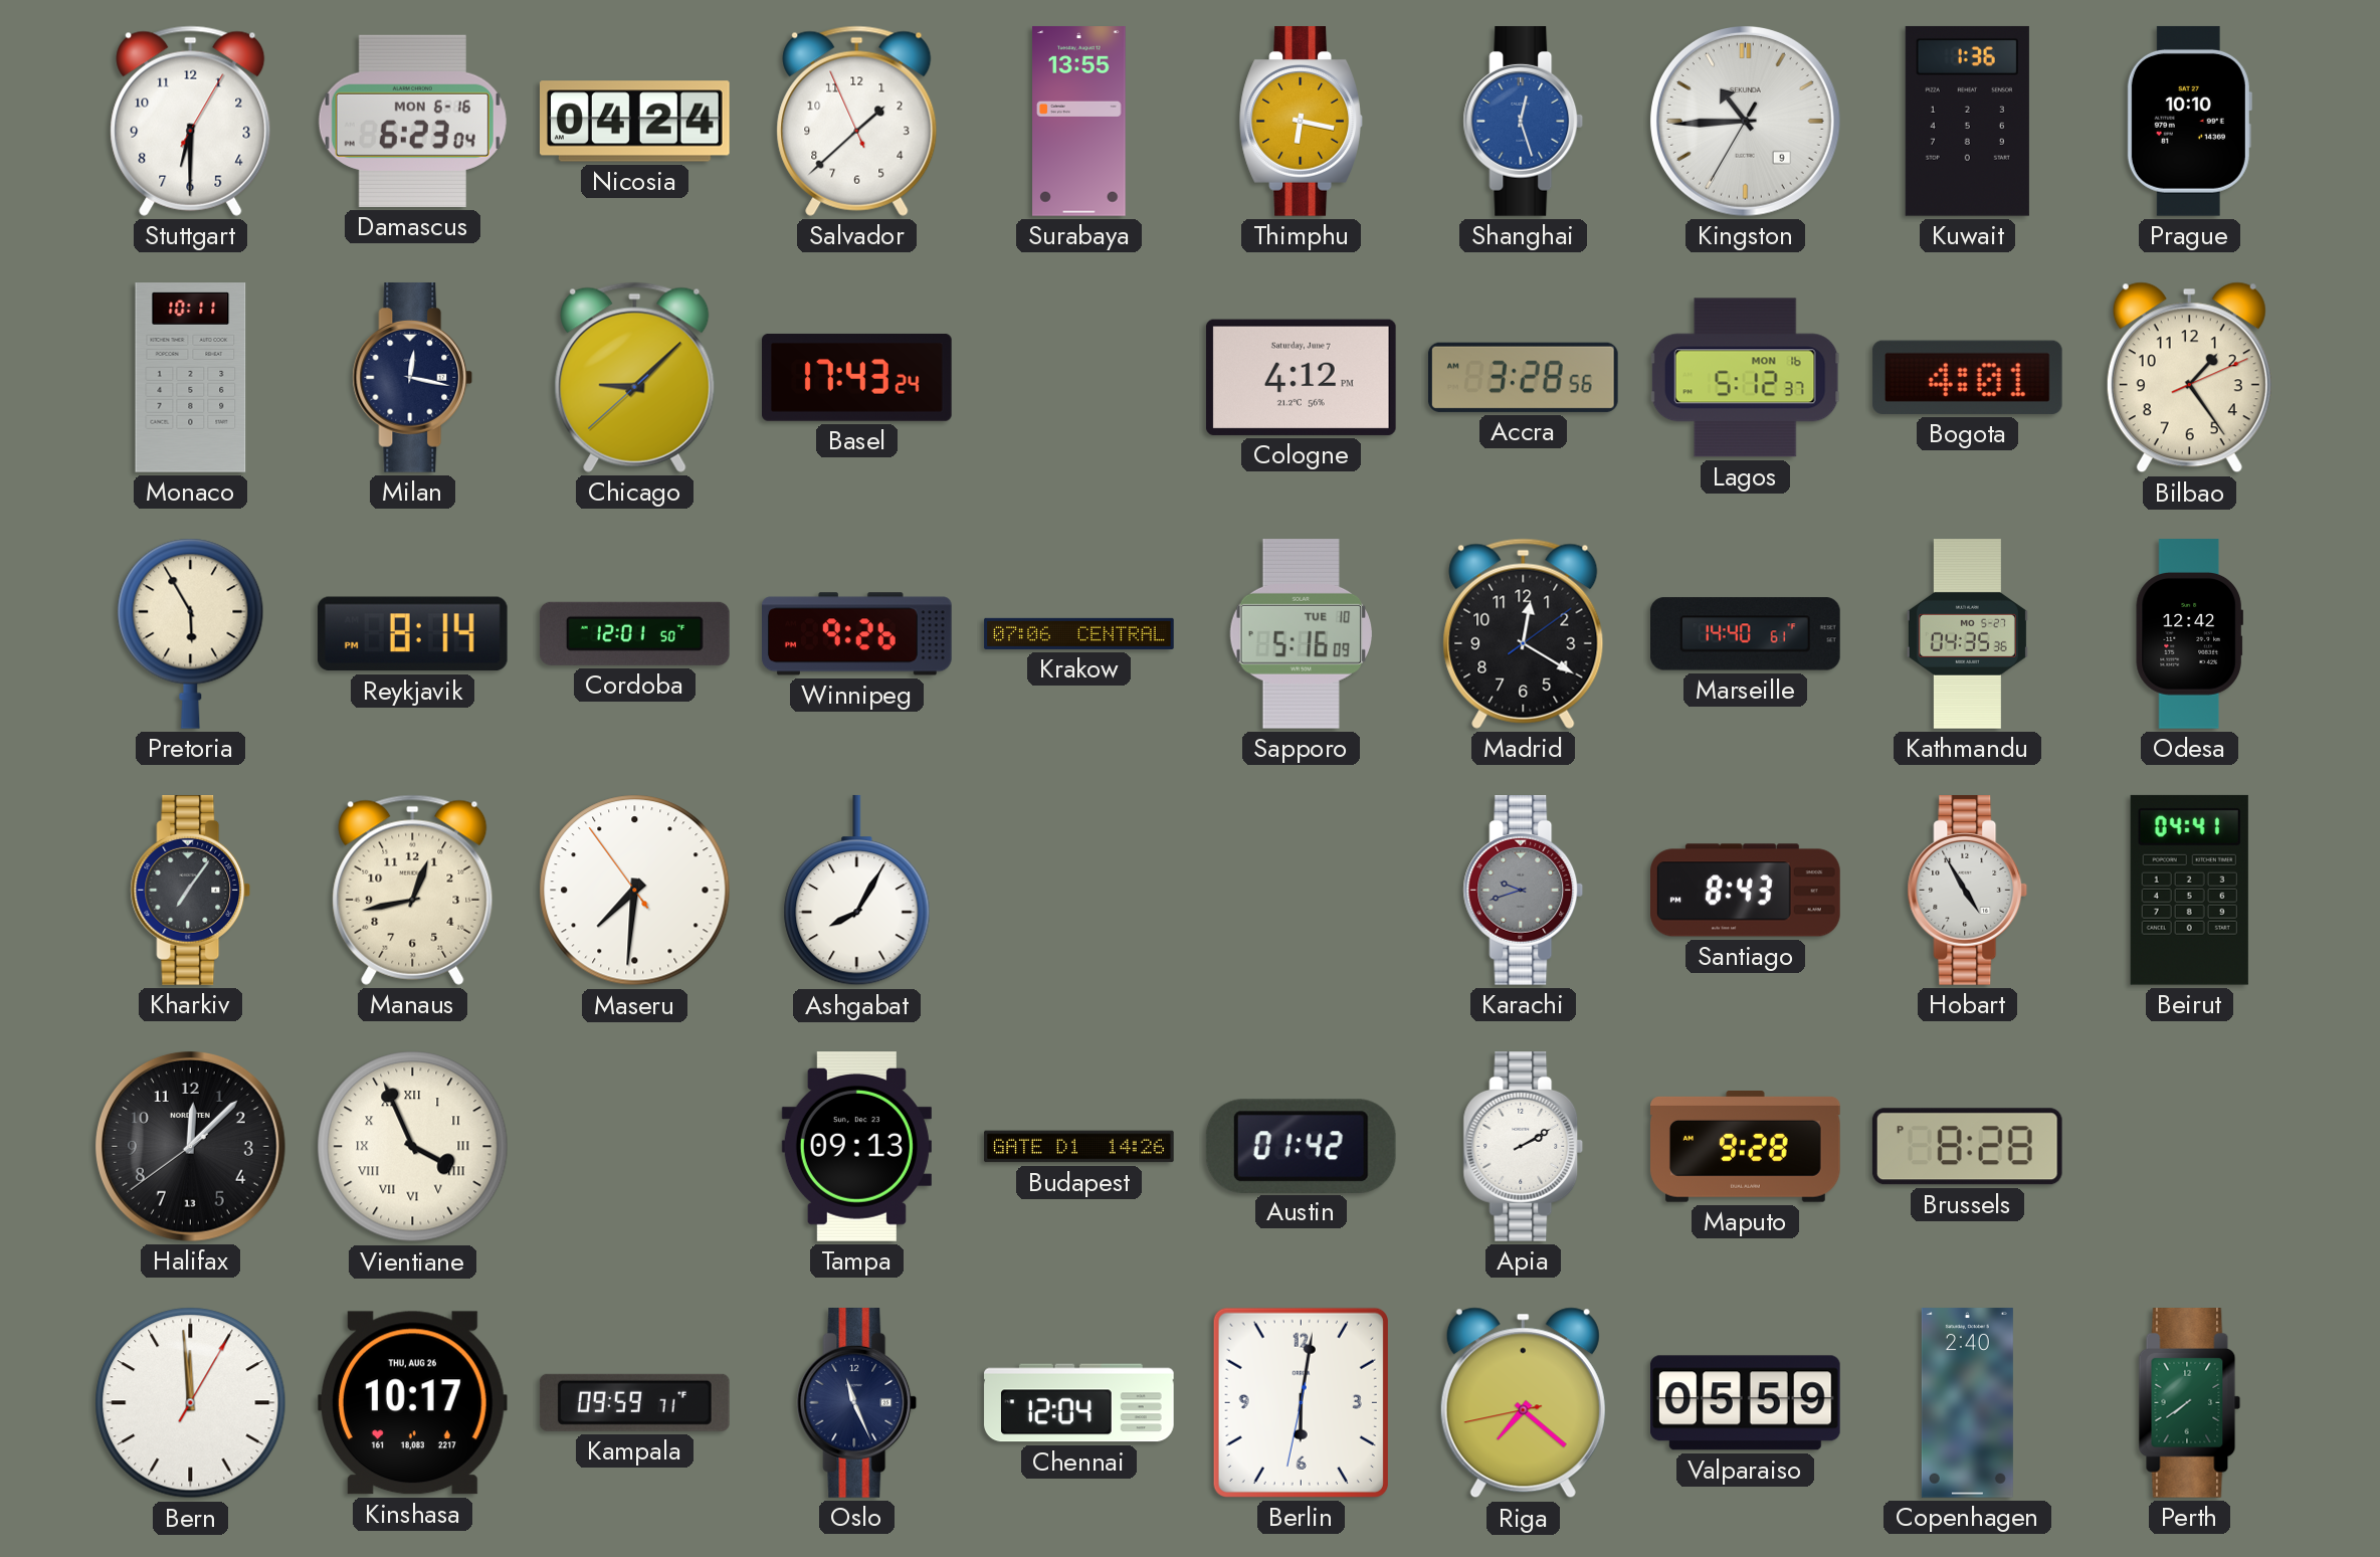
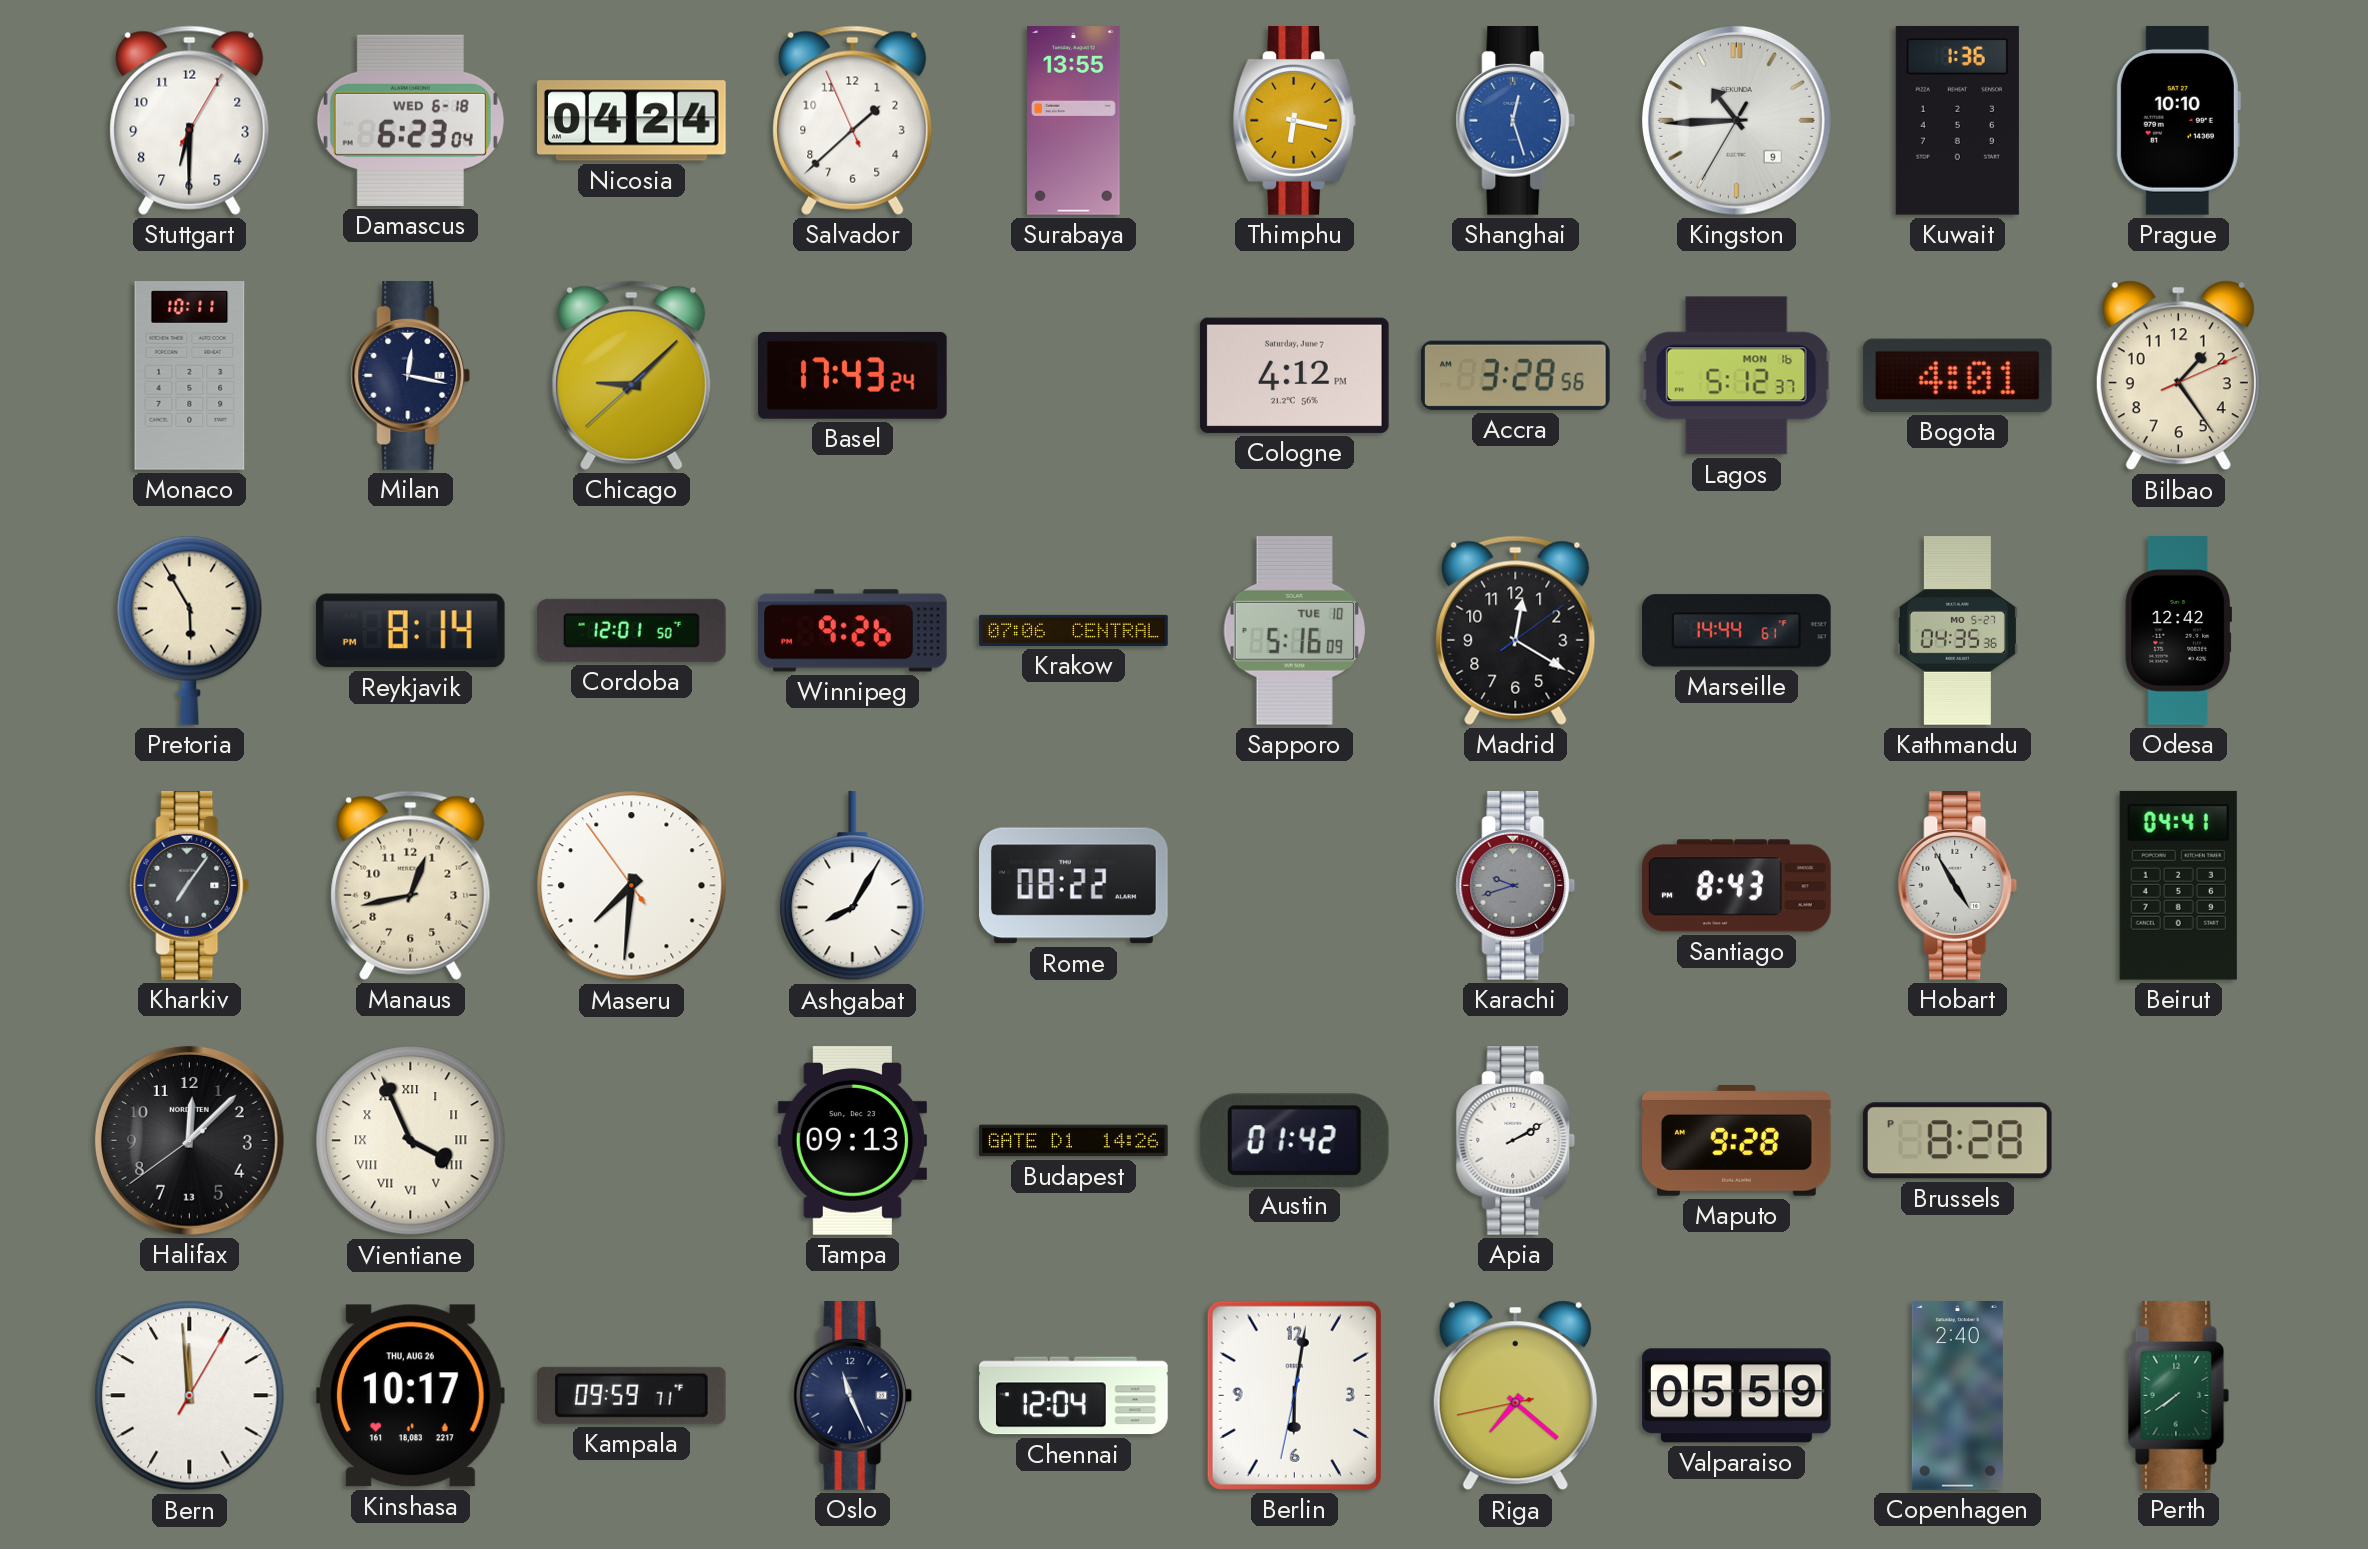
Damascus date: MON 6-16 -> WED 6-18
Marseille: 14:40 -> 14:44
Rome: none -> 08:22
